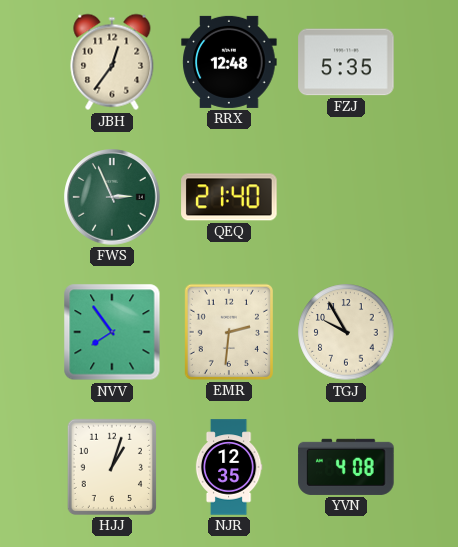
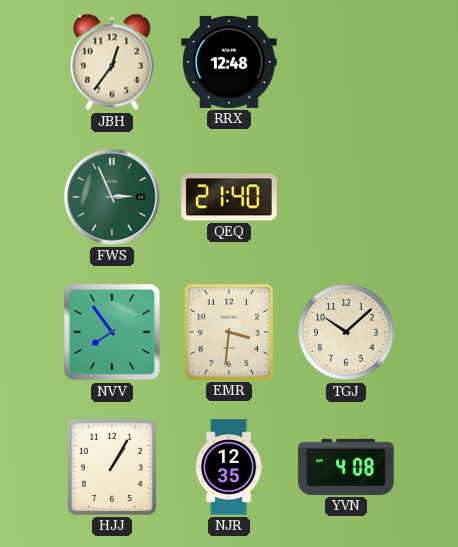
FZJ: 5:35 -> none
EMR: 2:31 -> 3:31
TGJ: 9:55 -> 10:08
HJJ: 1:03 -> 1:05
